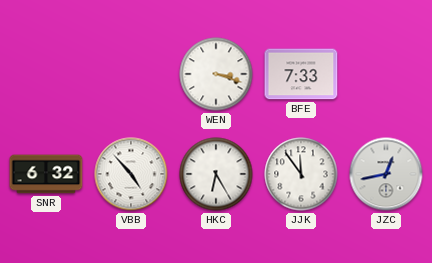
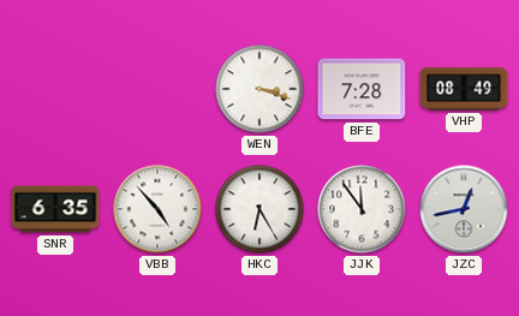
BFE: 7:33 -> 7:28
VHP: none -> 08:49
SNR: 6:32 -> 6:35
